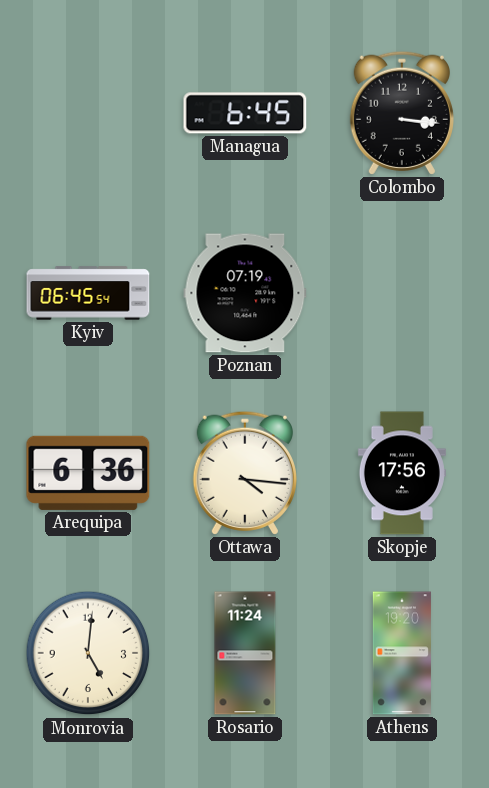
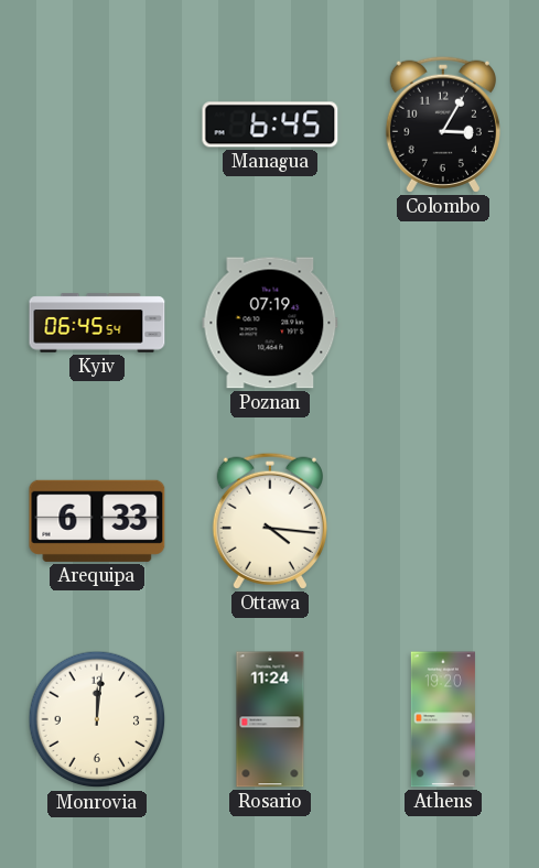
Colombo: 3:16 -> 3:05
Arequipa: 6:36 -> 6:33
Skopje: 17:56 -> none
Monrovia: 5:01 -> 12:01
